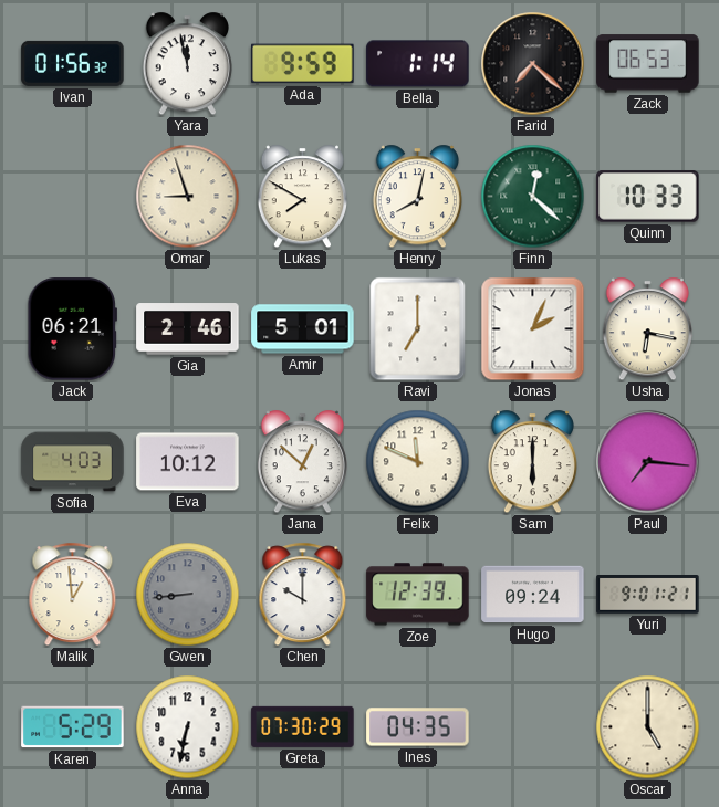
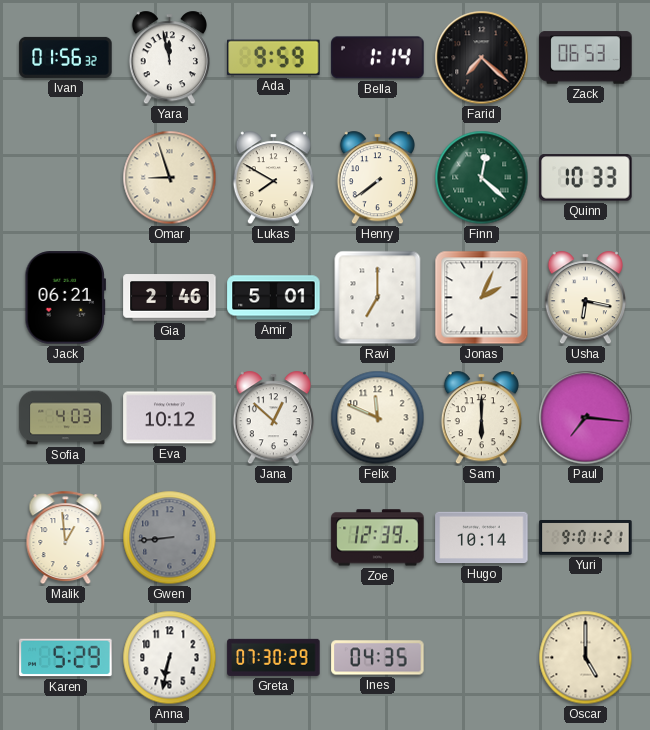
Henry: 8:02 -> 7:39
Chen: 10:00 -> none
Hugo: 09:24 -> 10:14
